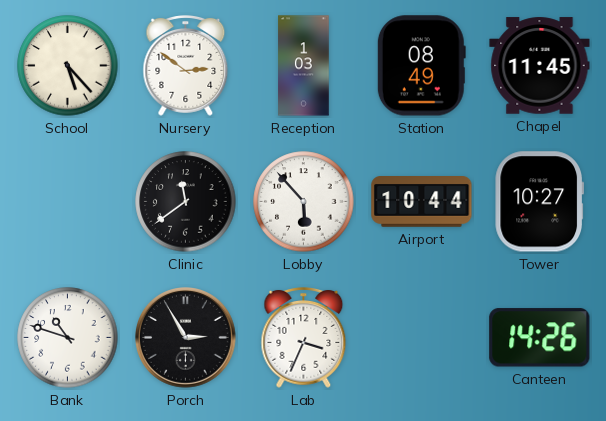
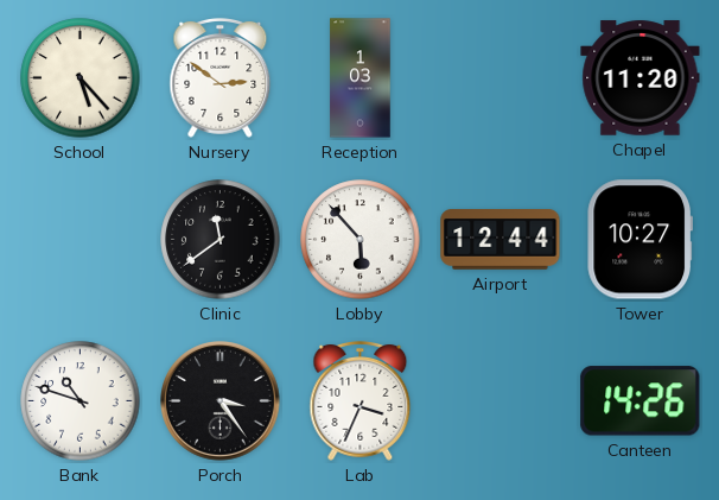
Station: 08:49 -> none
Chapel: 11:45 -> 11:20
Airport: 10:44 -> 12:44
Porch: 2:55 -> 3:24
